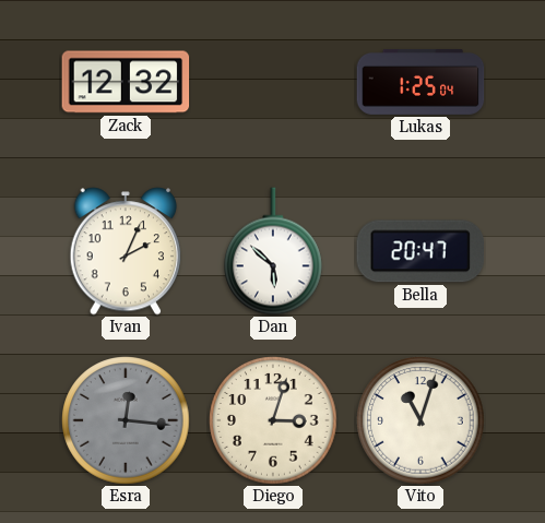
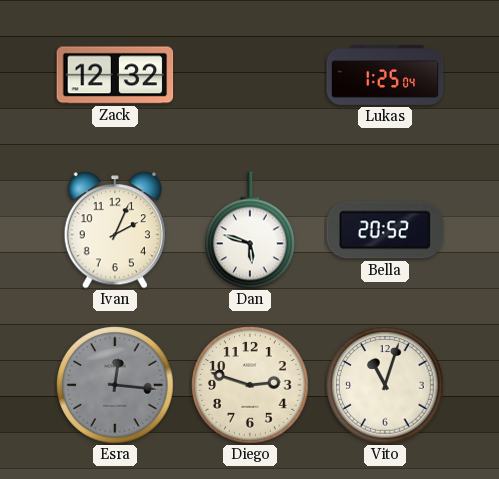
Dan: 5:52 -> 5:48
Bella: 20:47 -> 20:52
Diego: 3:03 -> 2:48
